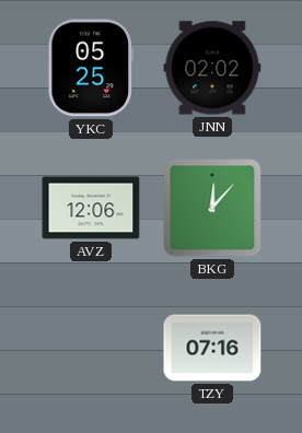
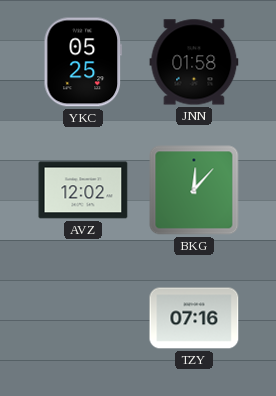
JNN: 02:02 -> 01:58
AVZ: 12:06 -> 12:02
